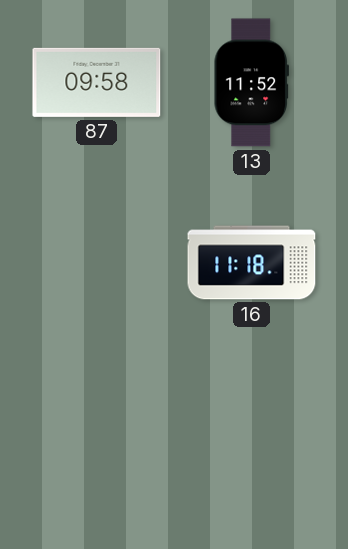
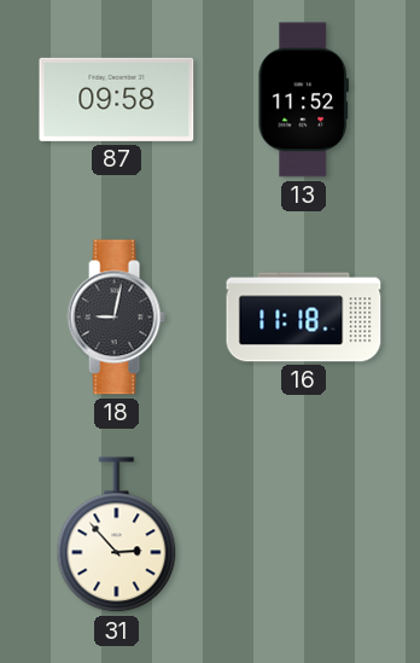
18: none -> 9:02
31: none -> 2:53
